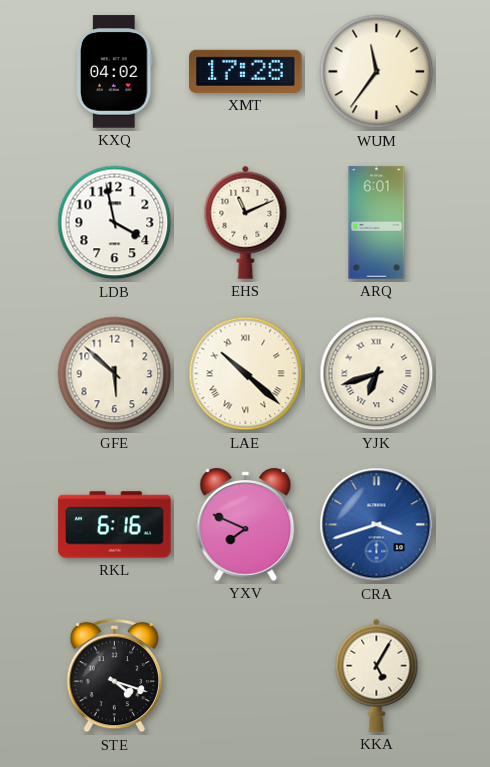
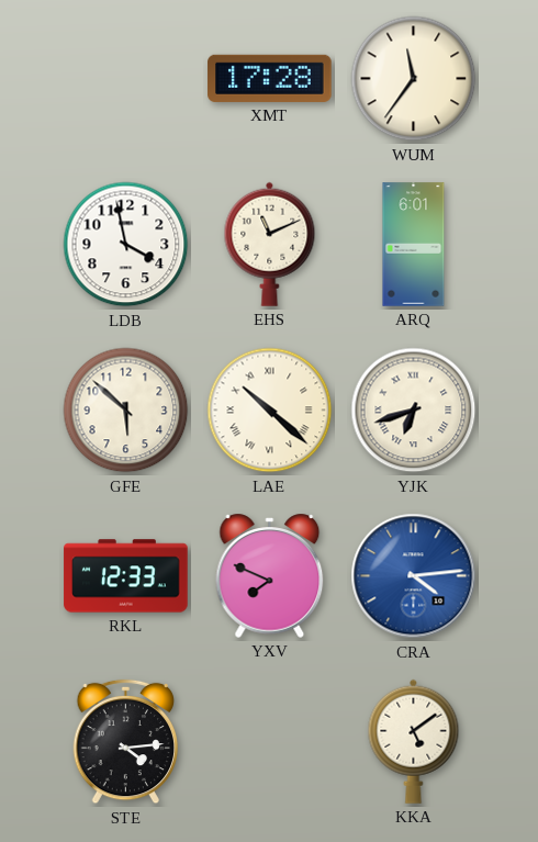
KXQ: 04:02 -> none
RKL: 6:16 -> 12:33
CRA: 3:42 -> 4:14
STE: 4:18 -> 4:14
KKA: 5:05 -> 5:09
